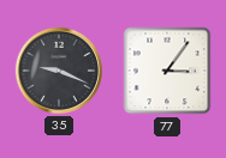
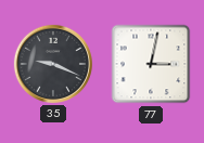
77: 3:06 -> 3:02
